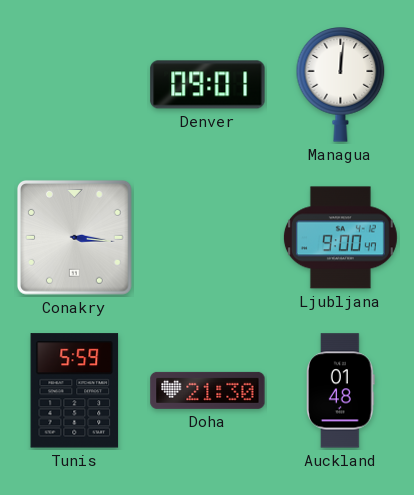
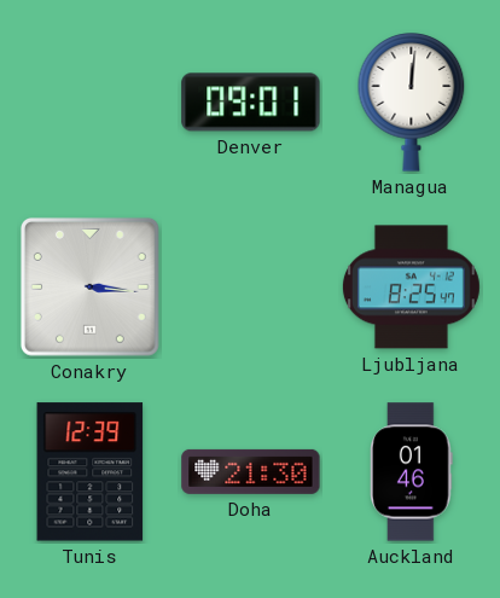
Ljubljana: 9:00 -> 8:25
Tunis: 5:59 -> 12:39
Auckland: 01:48 -> 01:46
